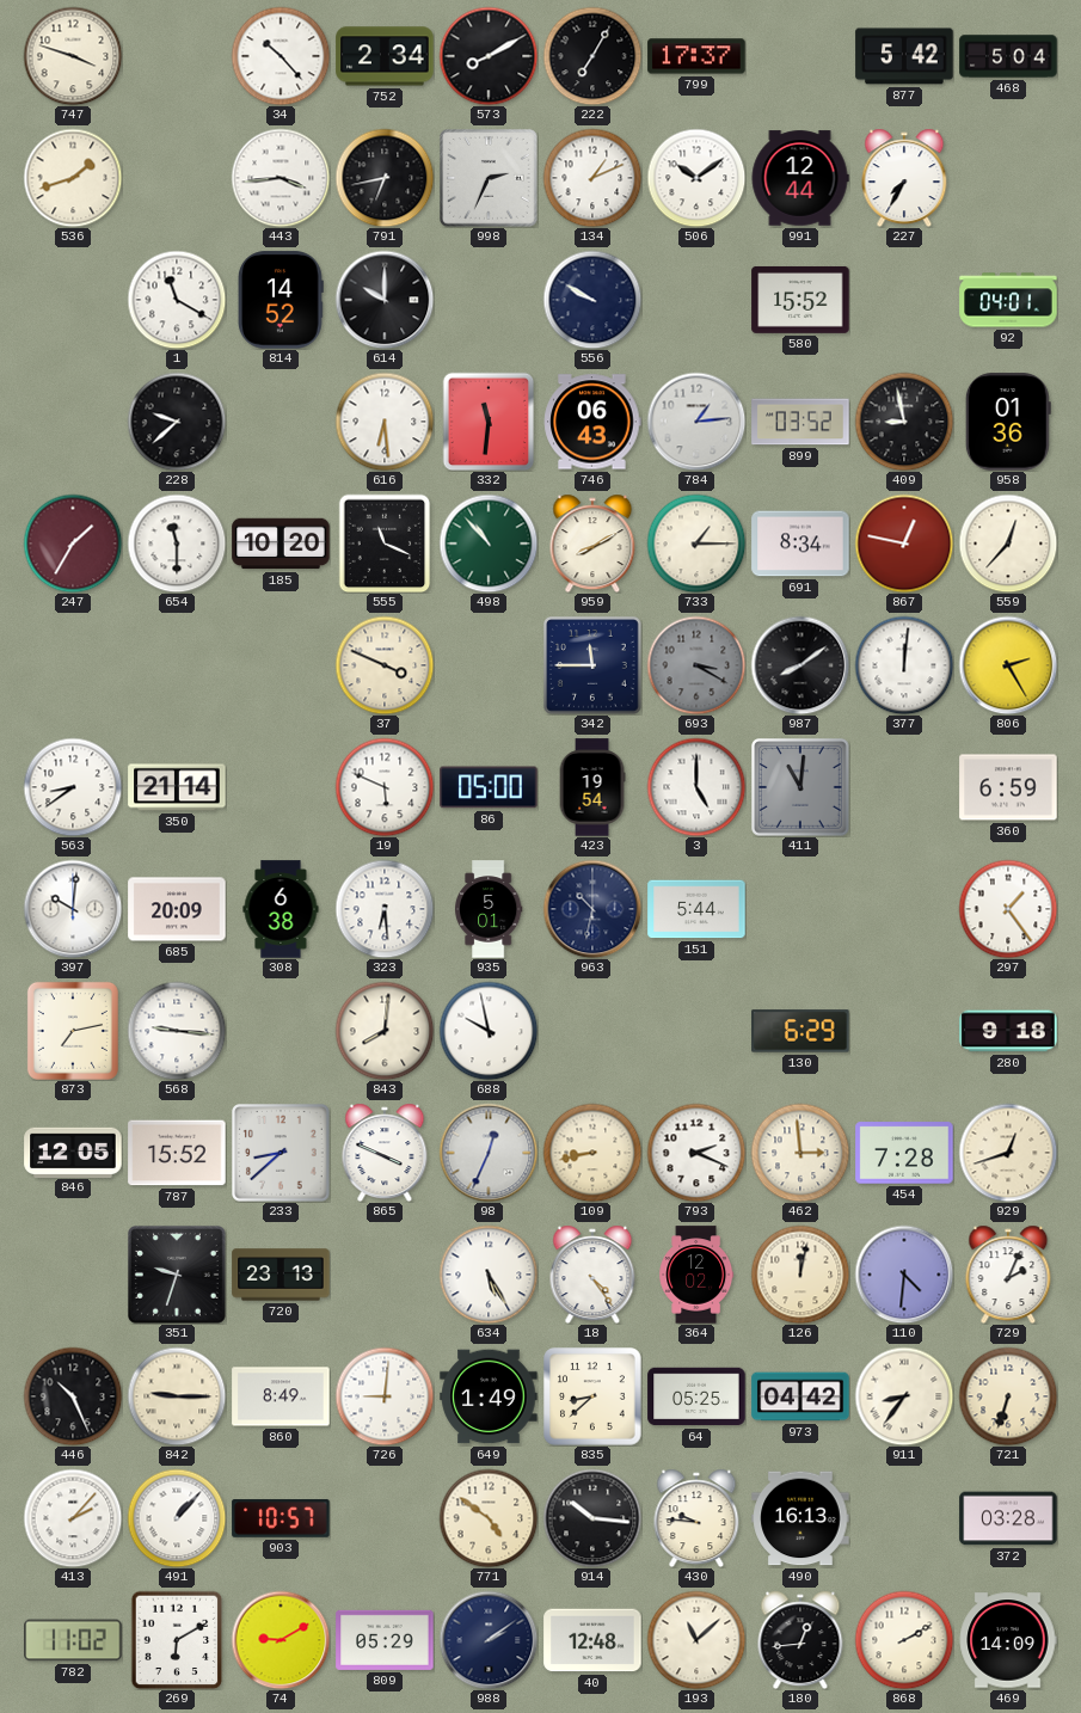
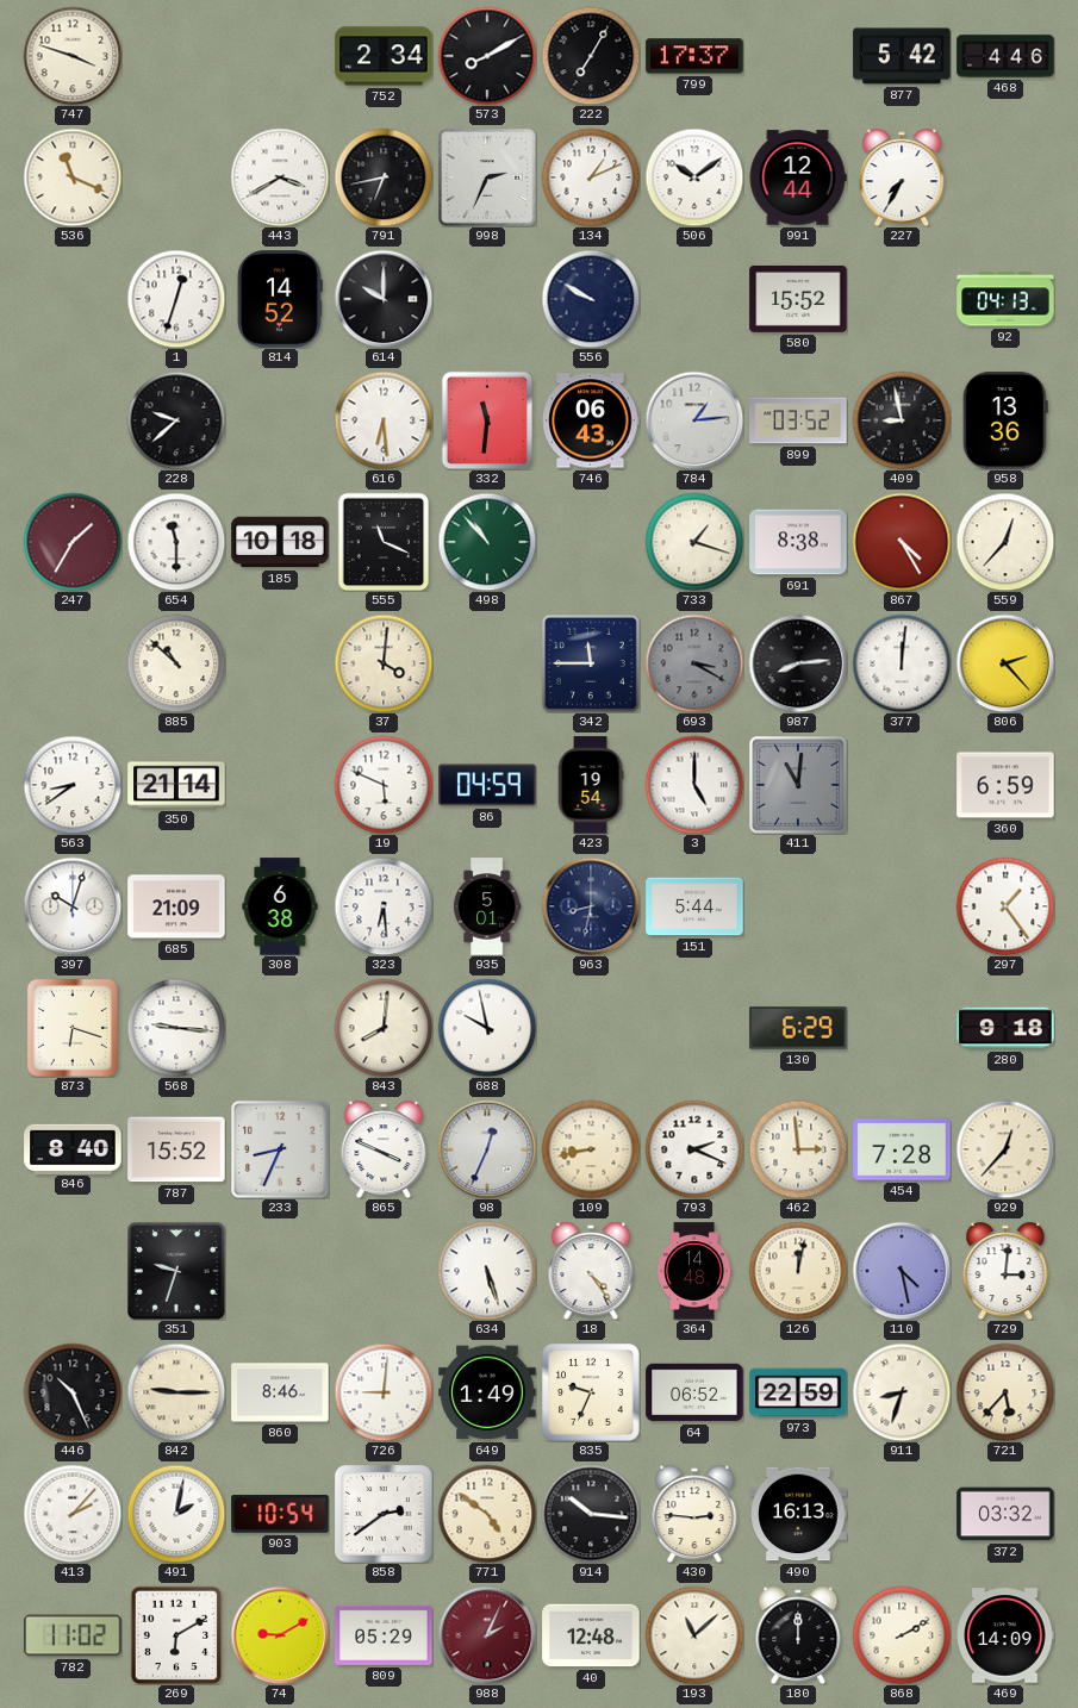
34: 10:23 -> none
468: 5:04 -> 4:46
536: 1:42 -> 11:19
443: 3:44 -> 3:40
1: 11:20 -> 12:33
92: 04:01 -> 04:13
958: 01:36 -> 13:36
185: 10:20 -> 10:18
959: 8:10 -> none
733: 1:15 -> 1:18
691: 8:34 -> 8:38
867: 12:47 -> 4:25
885: none -> 10:52
37: 3:49 -> 4:01
987: 8:09 -> 8:14
806: 2:25 -> 2:23
86: 05:00 -> 04:59
397: 10:01 -> 10:03
685: 20:09 -> 21:09
963: 10:32 -> 8:32
873: 7:13 -> 6:18
846: 12:05 -> 8:40
233: 8:38 -> 8:34
929: 12:42 -> 12:37
720: 23:13 -> none
634: 5:25 -> 5:27
364: 12:02 -> 14:48
110: 4:31 -> 4:28
729: 2:04 -> 3:01
860: 8:49 -> 8:46
835: 8:38 -> 9:34
64: 05:25 -> 06:52
973: 04:42 -> 22:59
911: 8:36 -> 8:33
721: 6:33 -> 5:37
491: 1:07 -> 2:02
903: 10:57 -> 10:54
858: none -> 2:39
430: 9:46 -> 2:46
372: 03:28 -> 03:32
988: 2:09 -> 2:04
988 dial: navy -> burgundy
180: 12:44 -> 12:00
